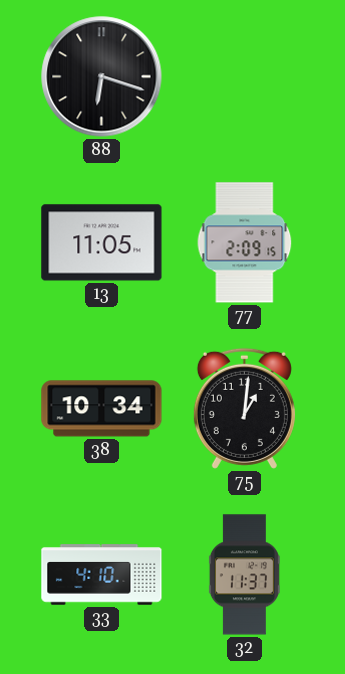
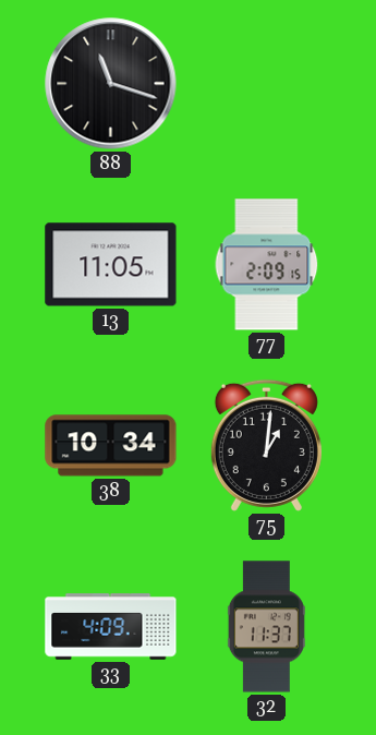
88: 6:18 -> 11:18
33: 4:10 -> 4:09
